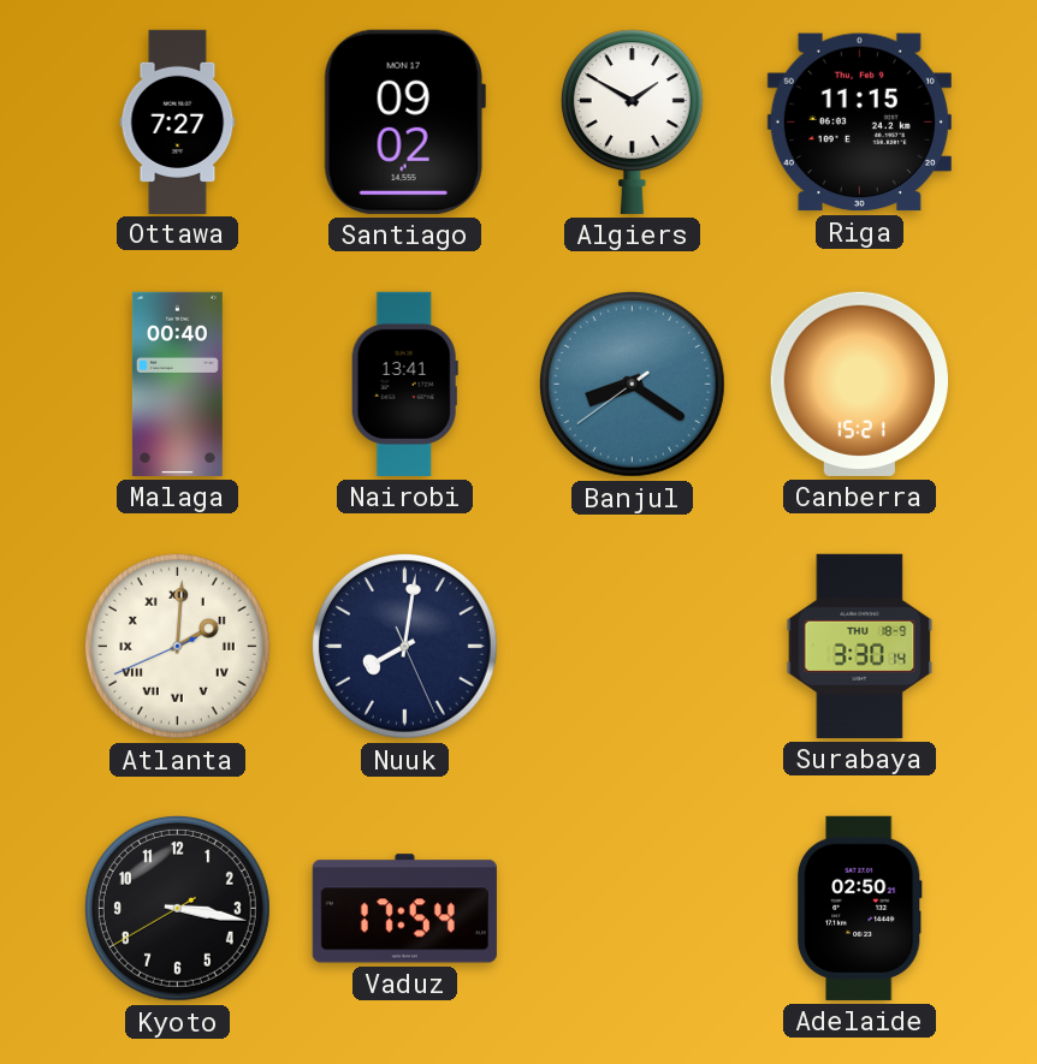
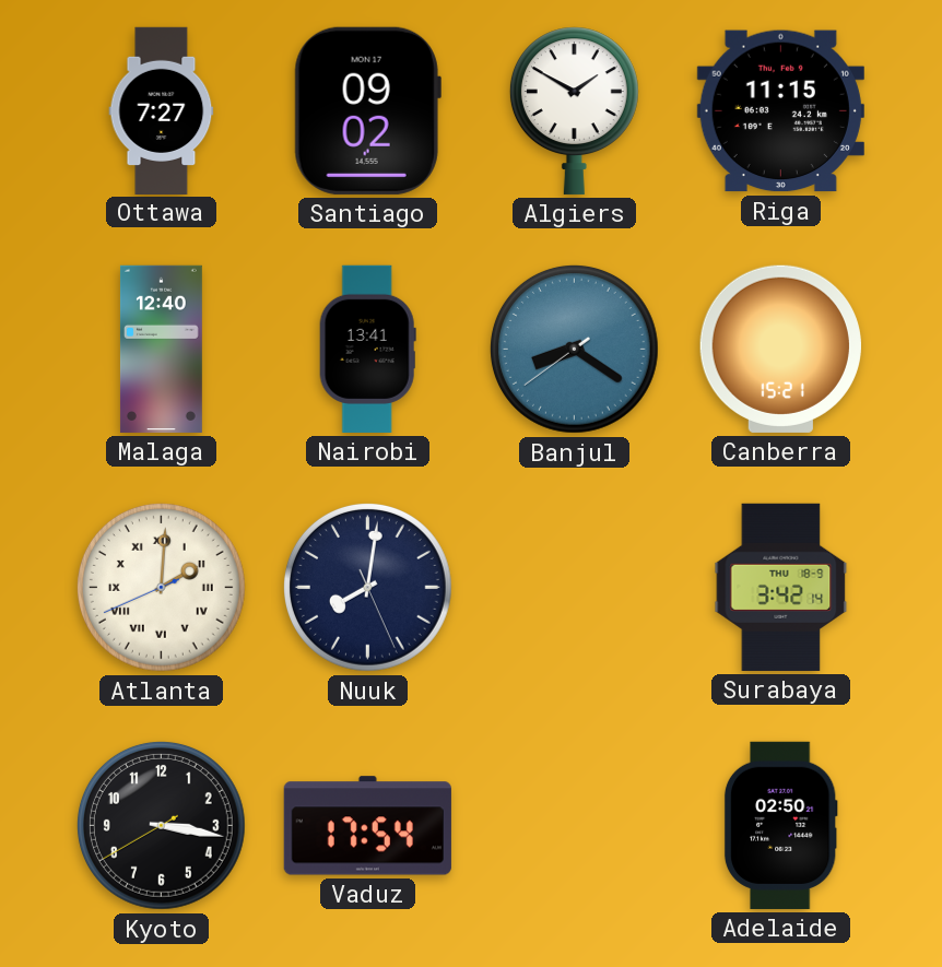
Malaga: 00:40 -> 12:40
Surabaya: 3:30 -> 3:42
